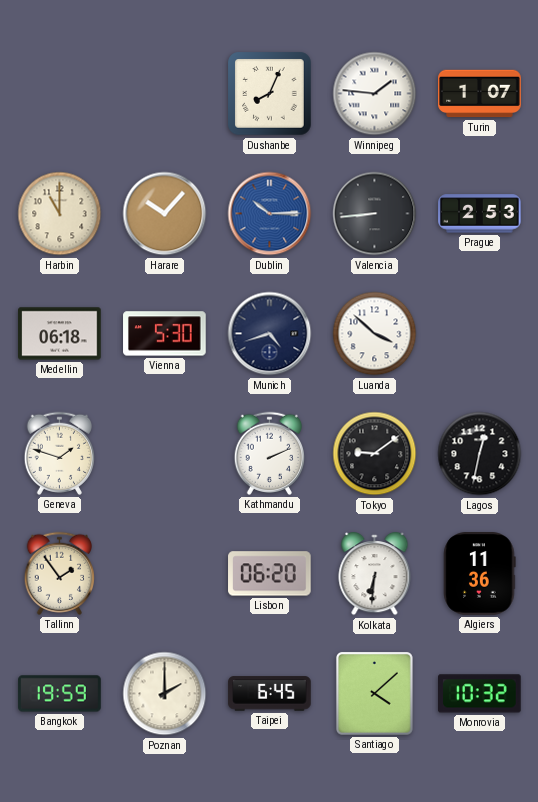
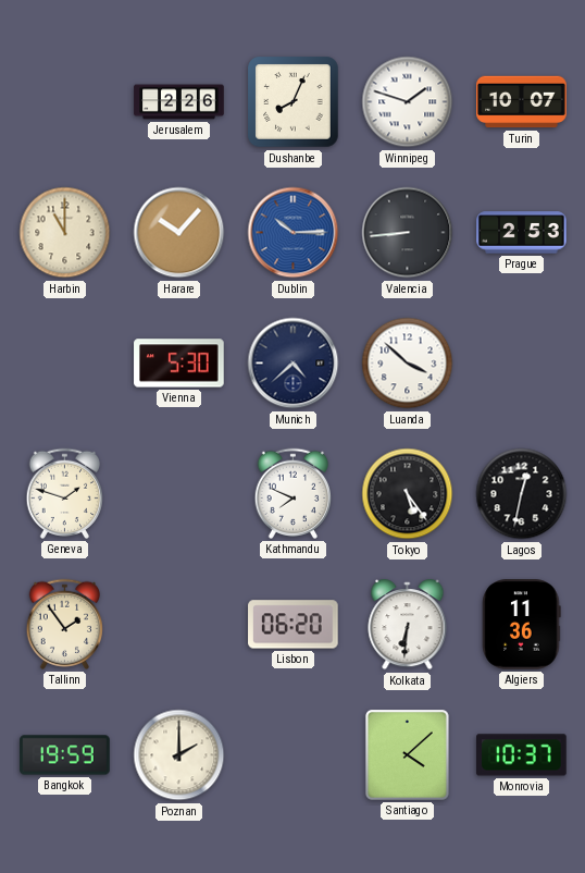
Jerusalem: none -> 2:26
Winnipeg: 1:46 -> 1:48
Turin: 1:07 -> 10:07
Medellin: 06:18 -> none
Munich: 4:42 -> 4:38
Kathmandu: 2:11 -> 7:49
Tokyo: 9:09 -> 5:24
Taipei: 6:45 -> none
Monrovia: 10:32 -> 10:37
